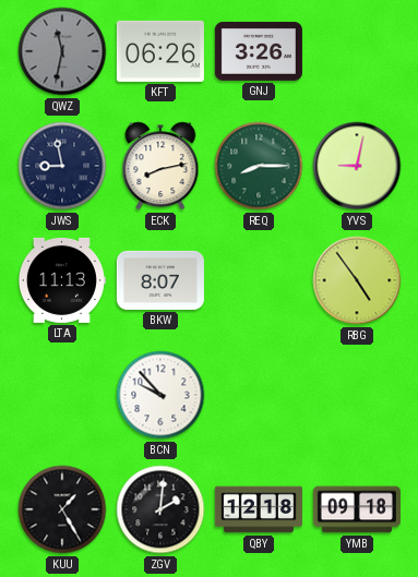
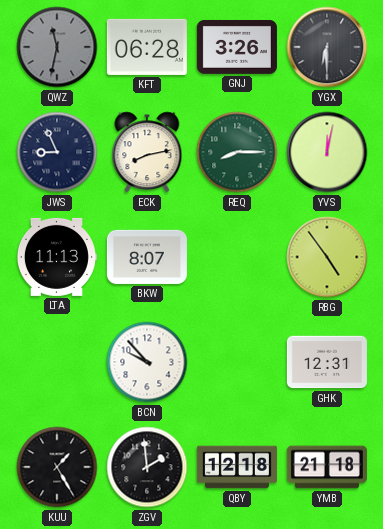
KFT: 06:26 -> 06:28
YGX: none -> 6:30
JWS: 8:58 -> 8:56
YVS: 9:02 -> 12:02
GHK: none -> 12:31
ZGV: 2:01 -> 1:59
YMB: 09:18 -> 21:18
